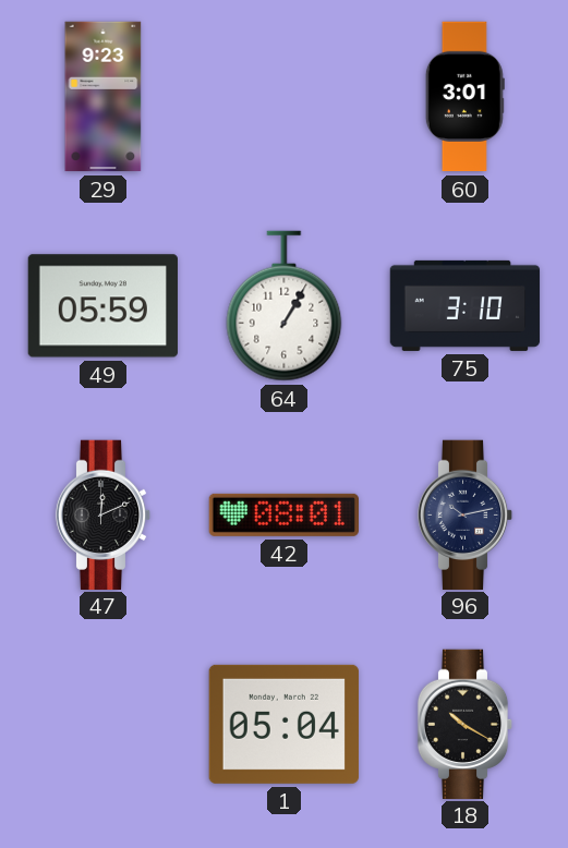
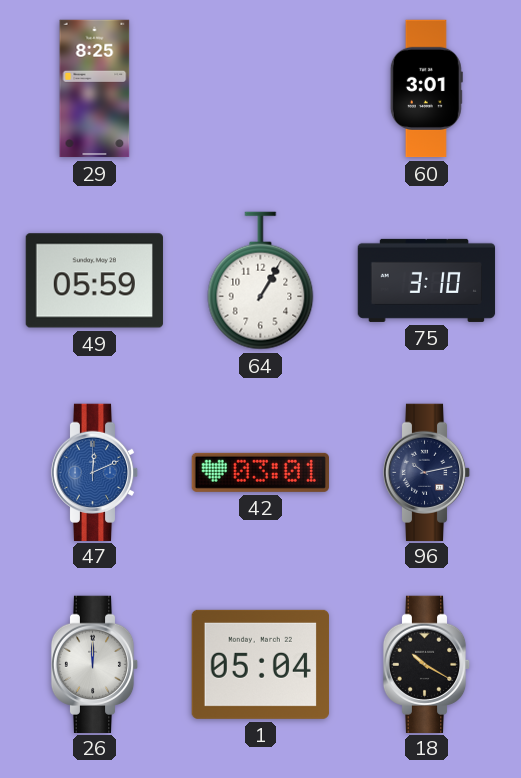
29: 9:23 -> 8:25
47 dial: black -> blue
42: 08:01 -> 03:01
26: none -> 12:00
